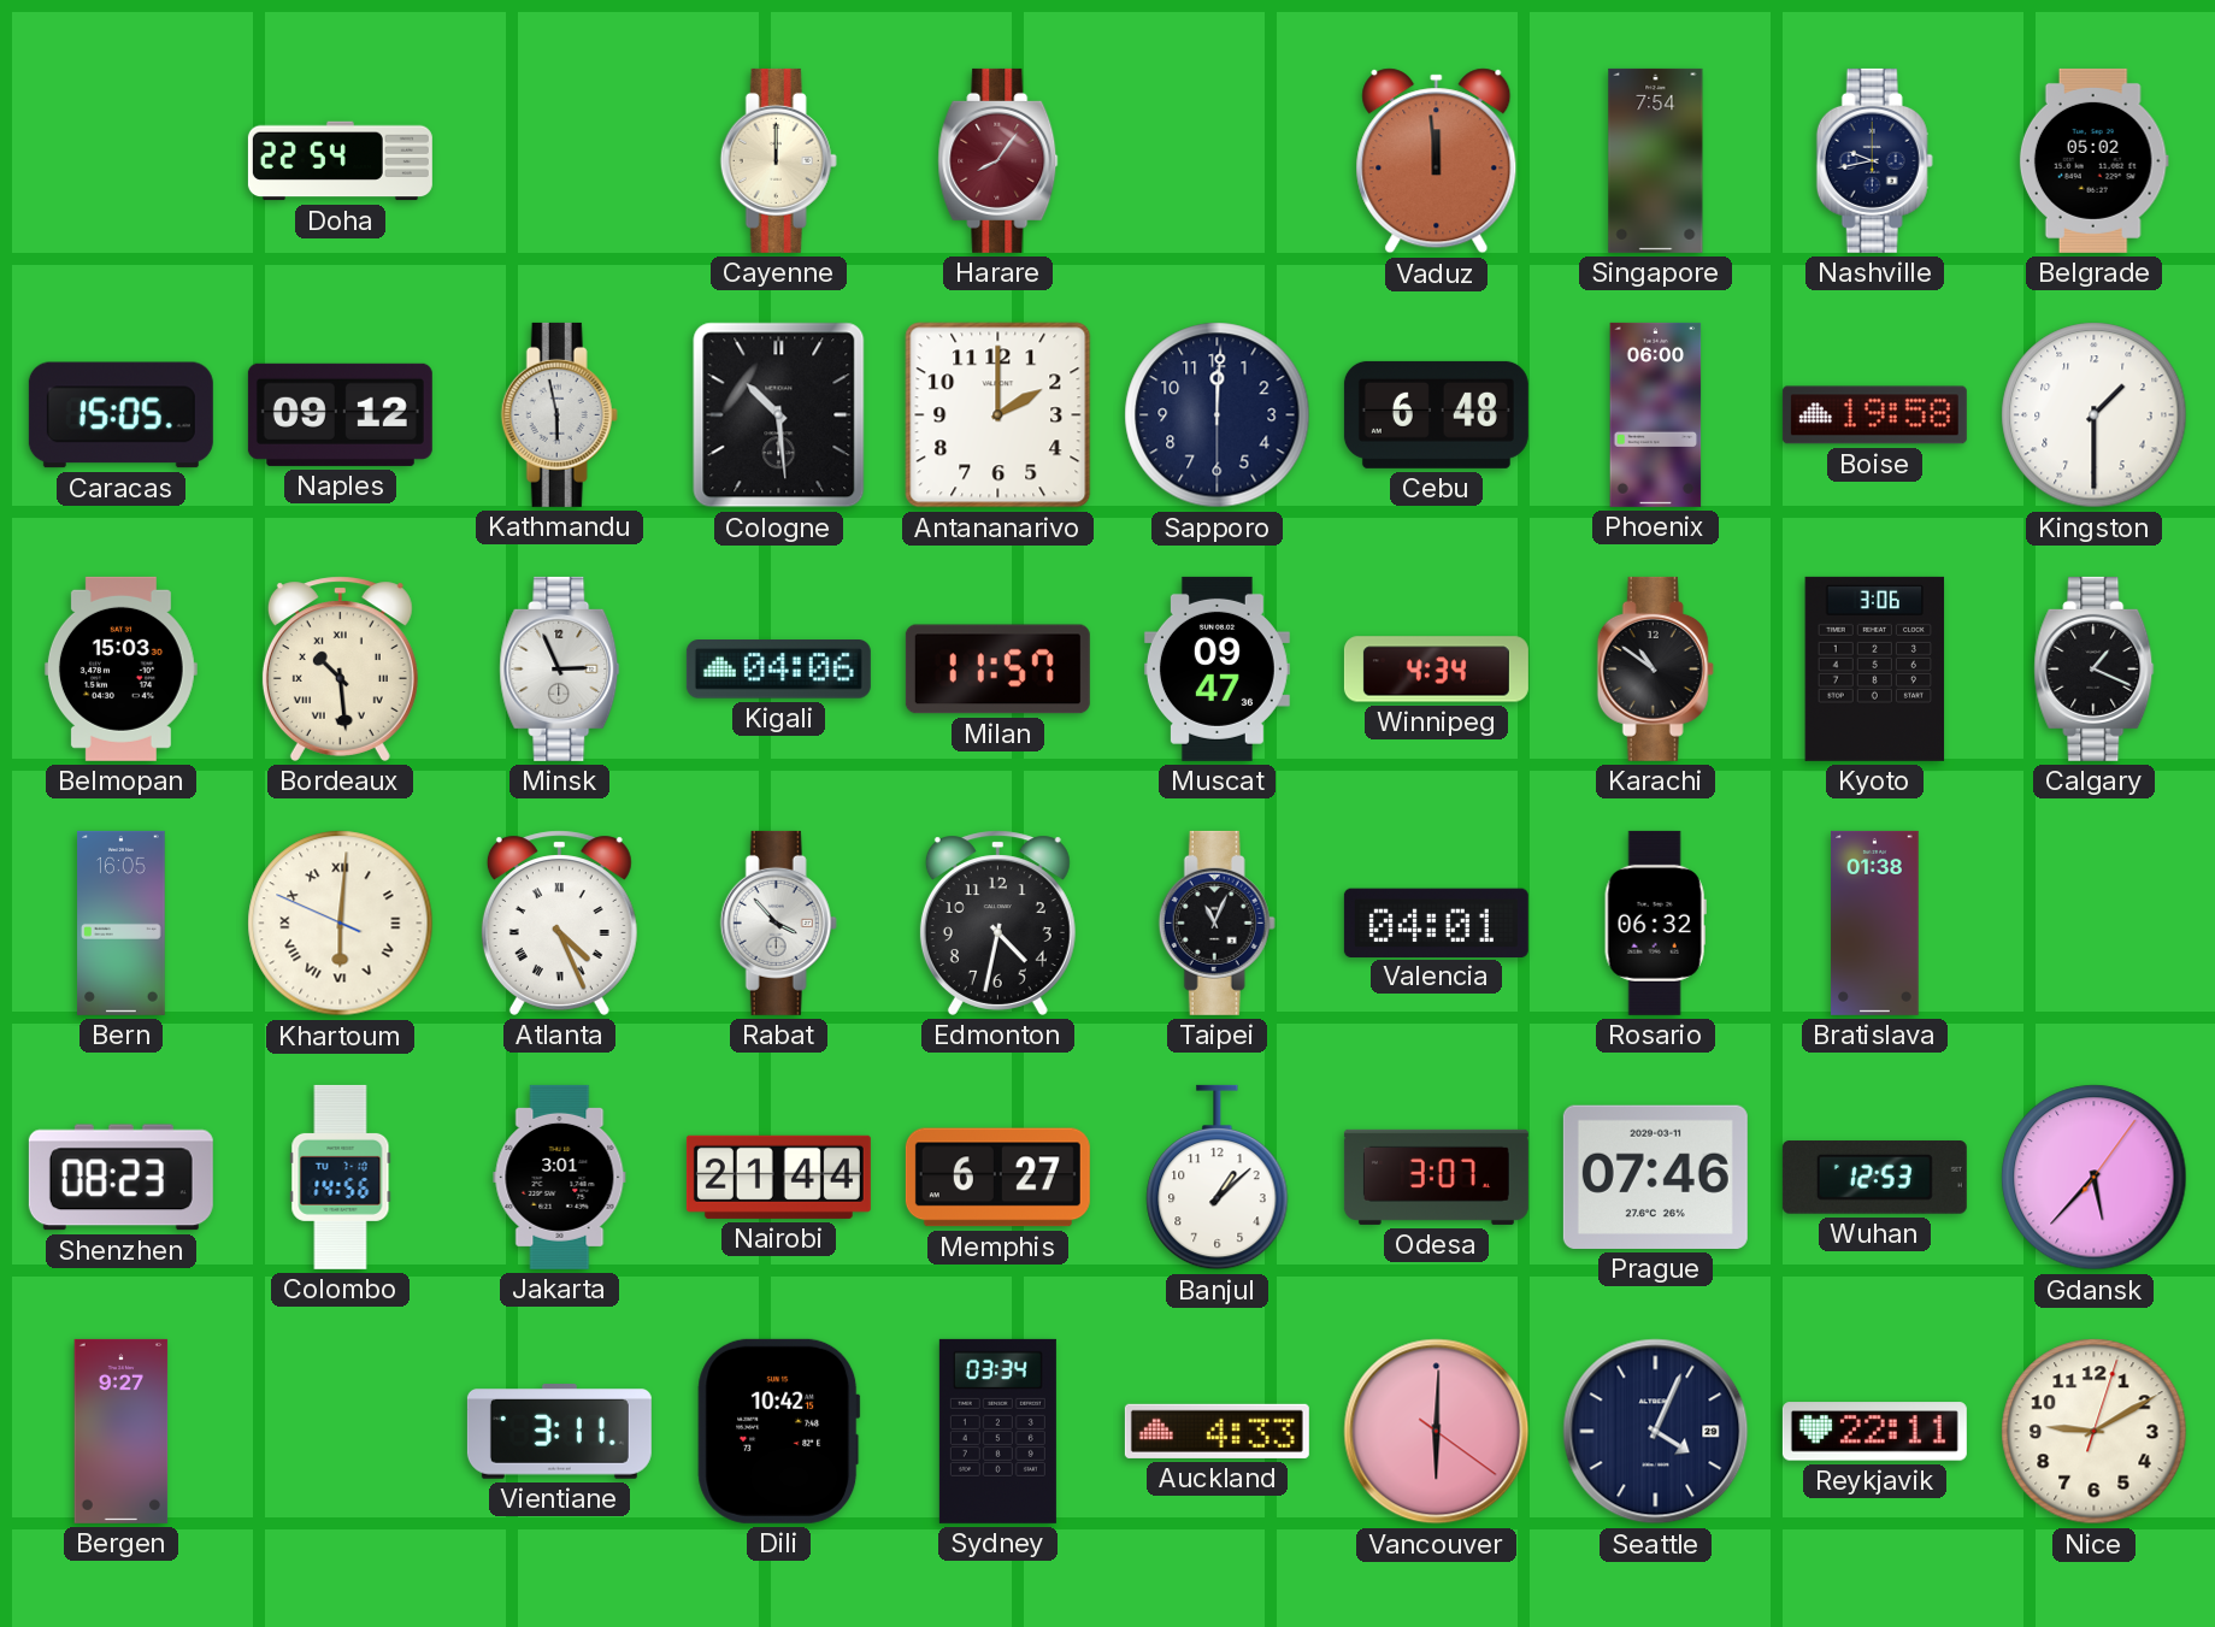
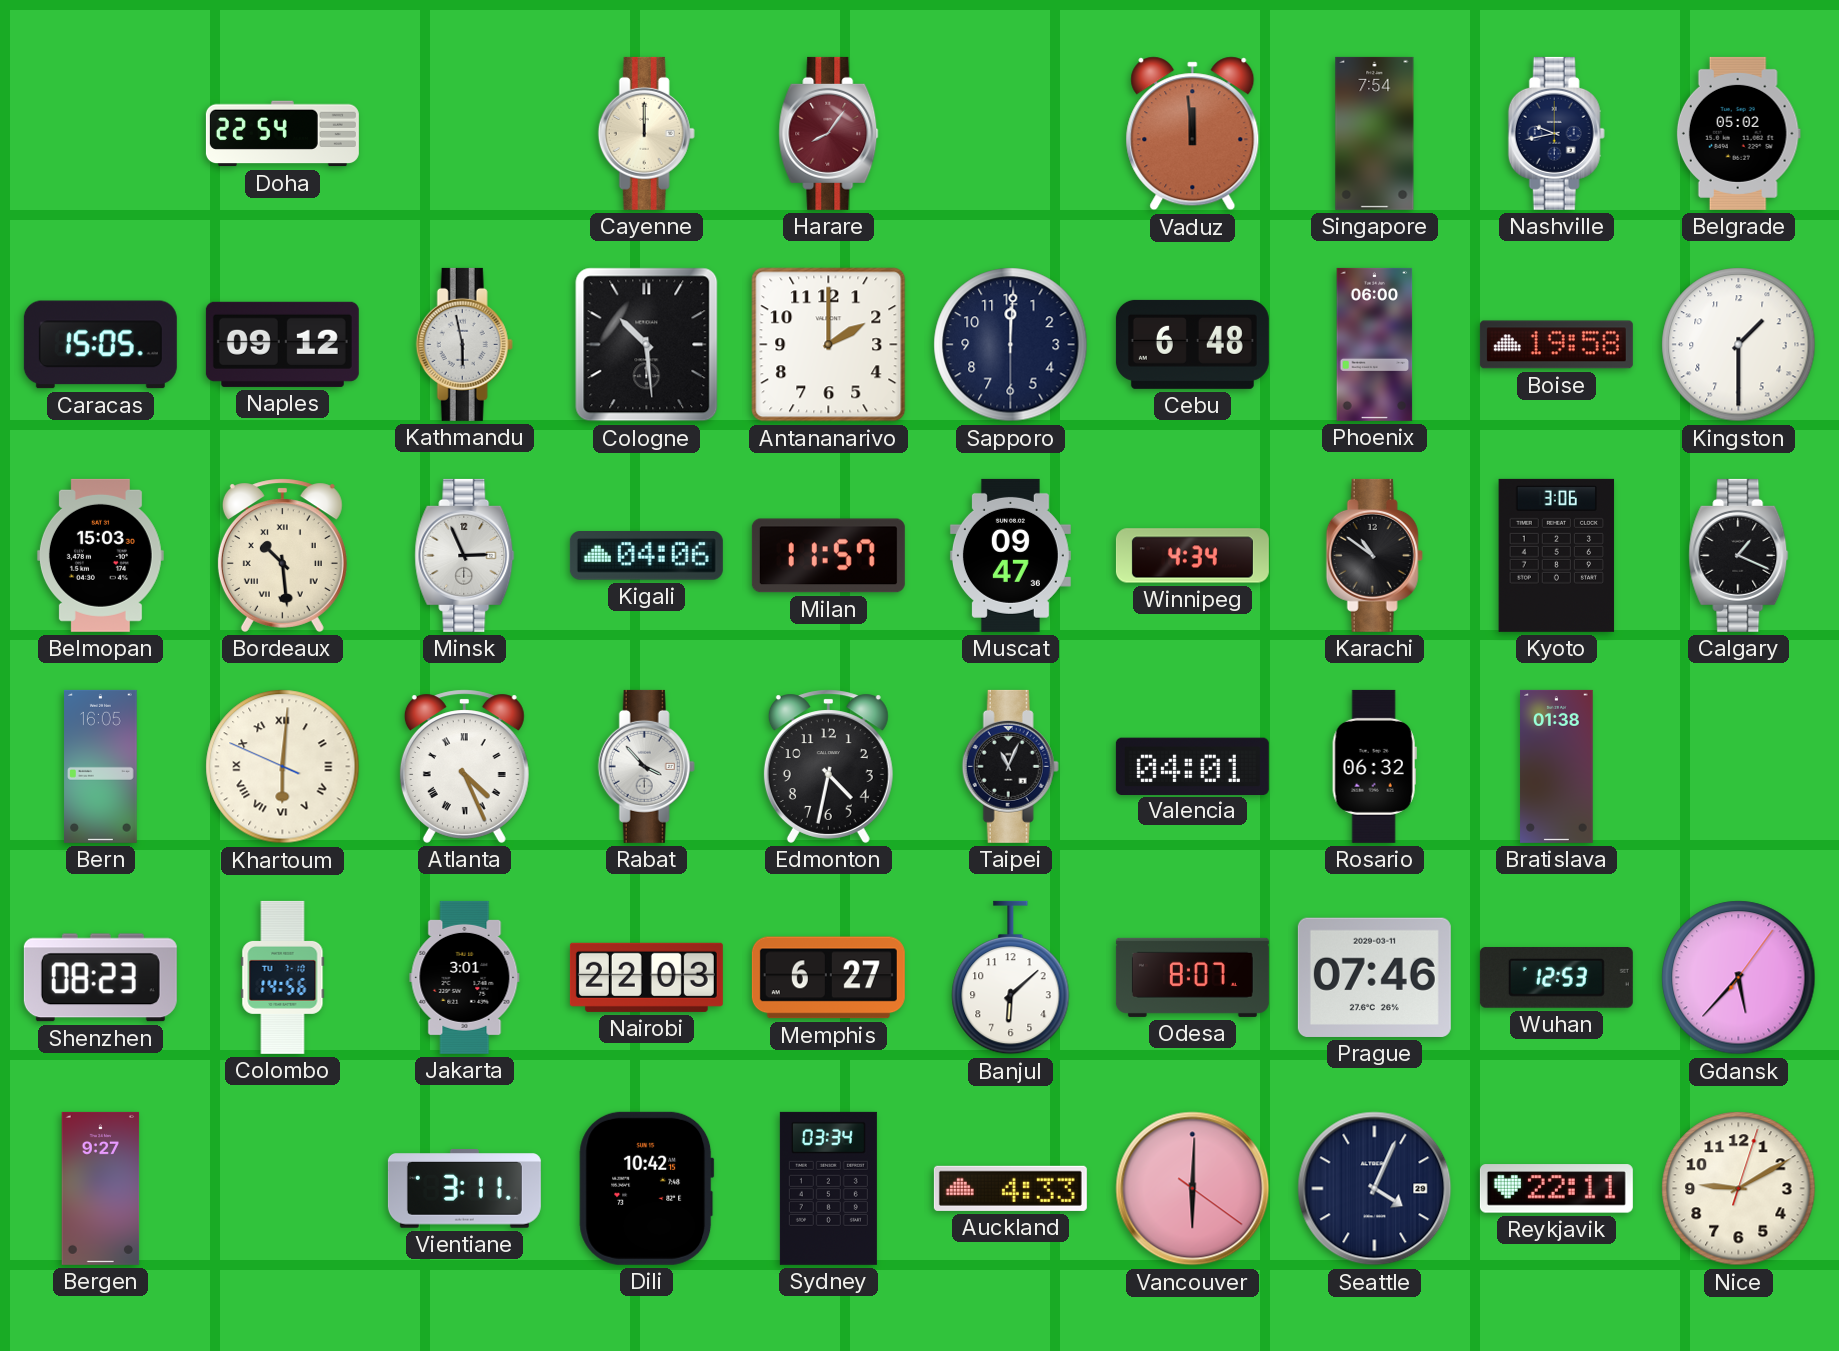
Nairobi: 21:44 -> 22:03
Banjul: 1:08 -> 6:08
Odesa: 3:07 -> 8:07
